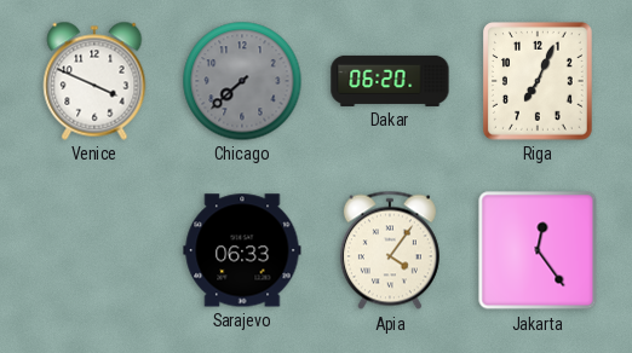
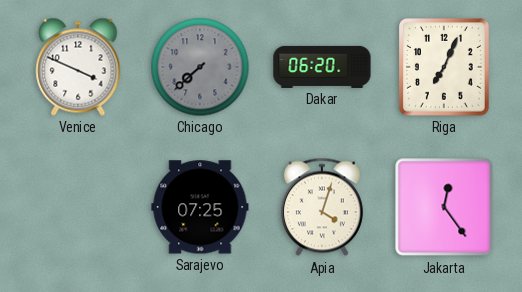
Sarajevo: 06:33 -> 07:25
Apia: 4:06 -> 4:03
